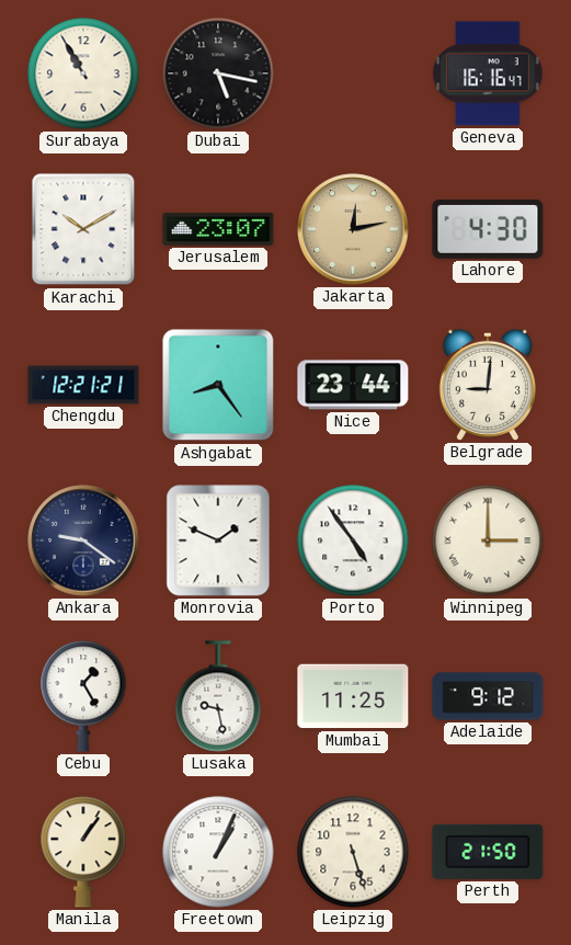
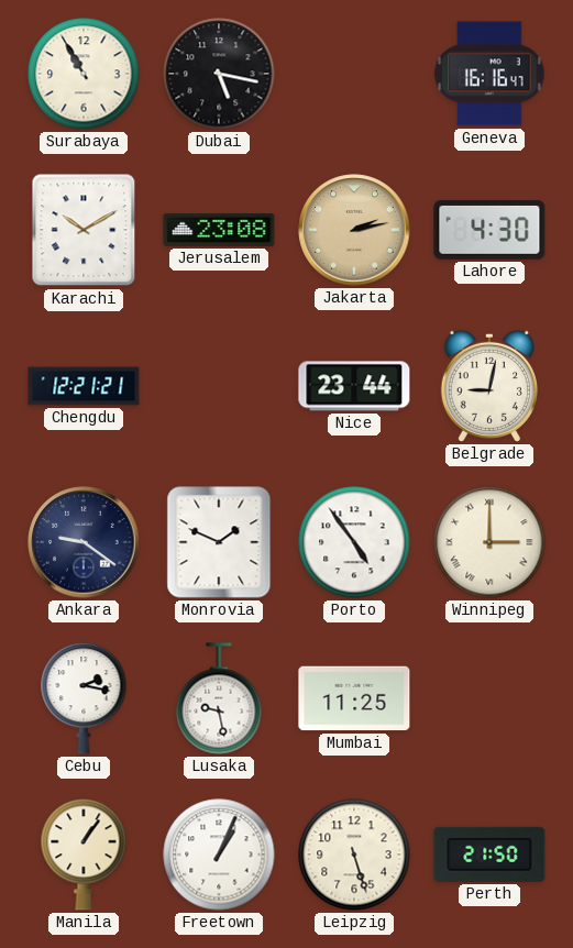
Jerusalem: 23:07 -> 23:08
Jakarta: 12:13 -> 2:13
Ashgabat: 8:24 -> none
Belgrade: 9:01 -> 9:02
Cebu: 1:25 -> 2:17
Adelaide: 9:12 -> none
